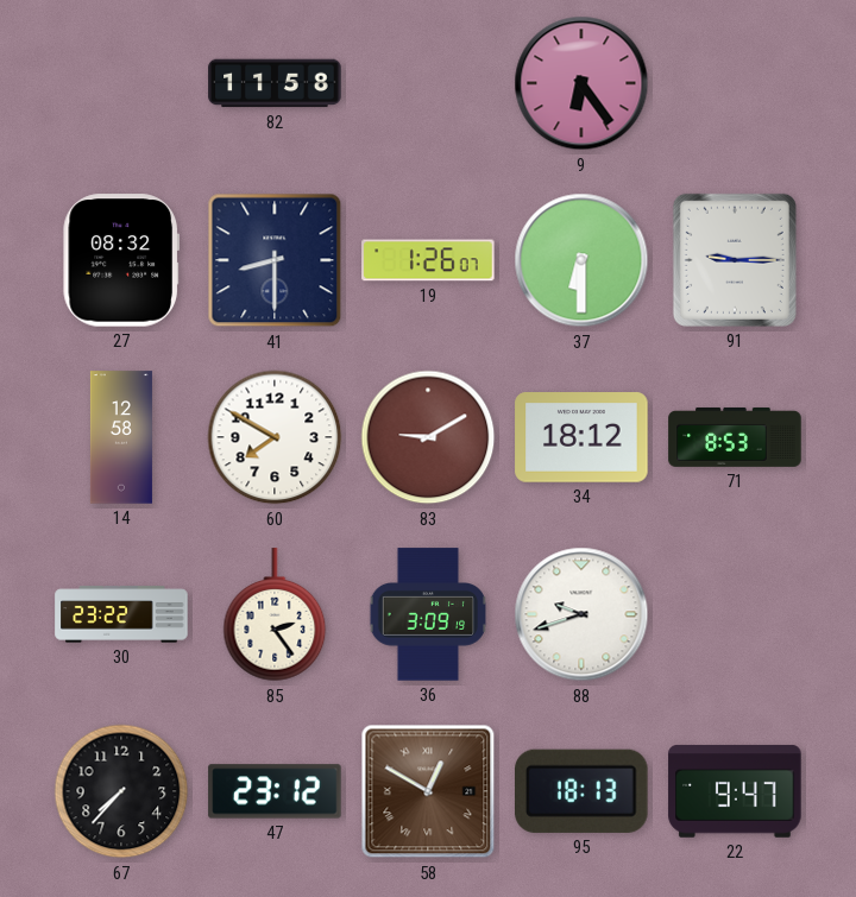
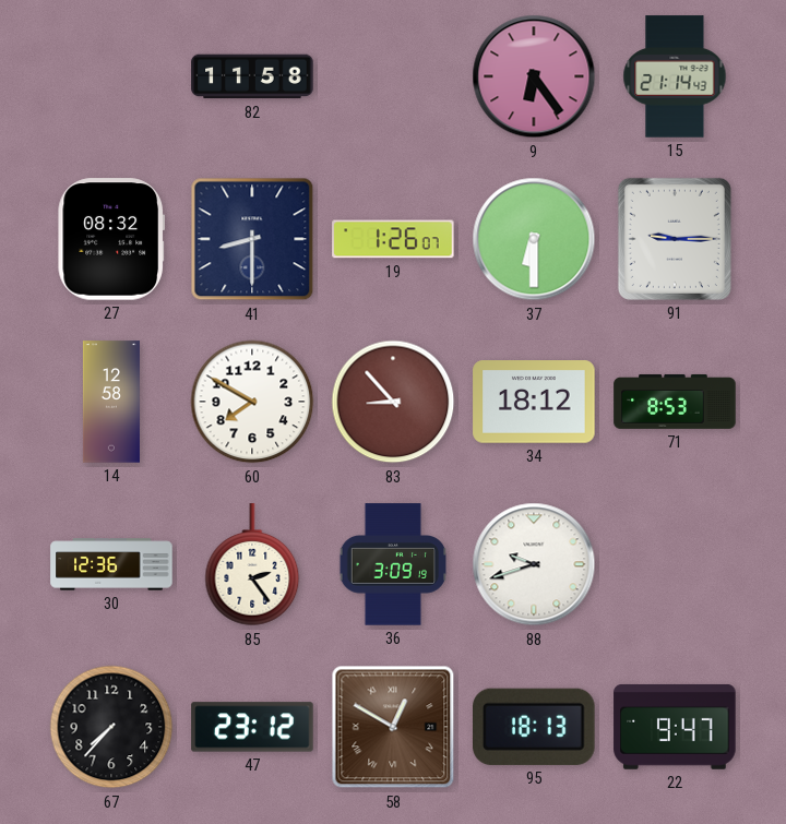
15: none -> 21:14
83: 9:10 -> 8:53
30: 23:22 -> 12:36
